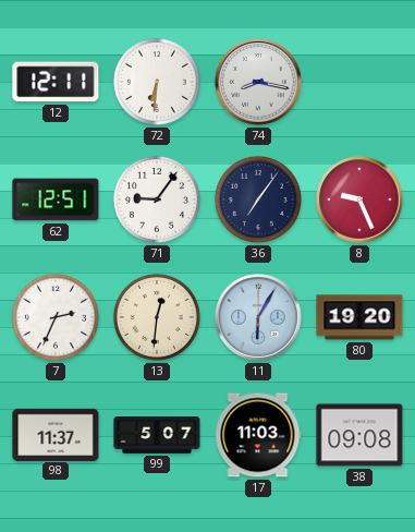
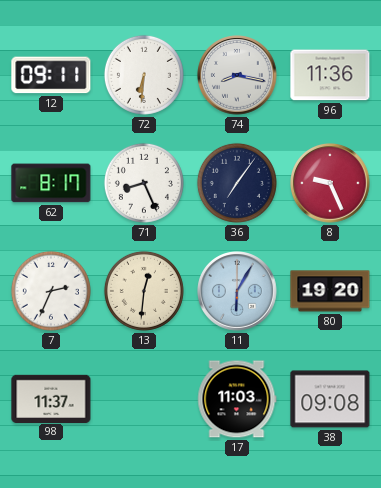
12: 12:11 -> 09:11
96: none -> 11:36
62: 12:51 -> 8:17
71: 9:06 -> 8:26
99: 5:07 -> none
